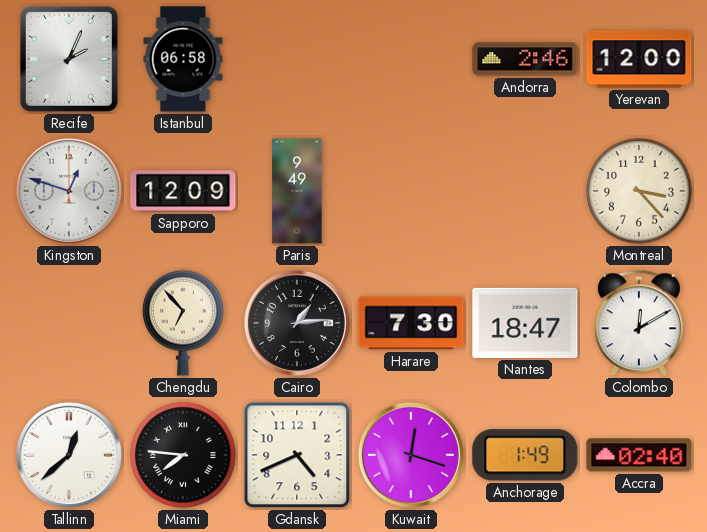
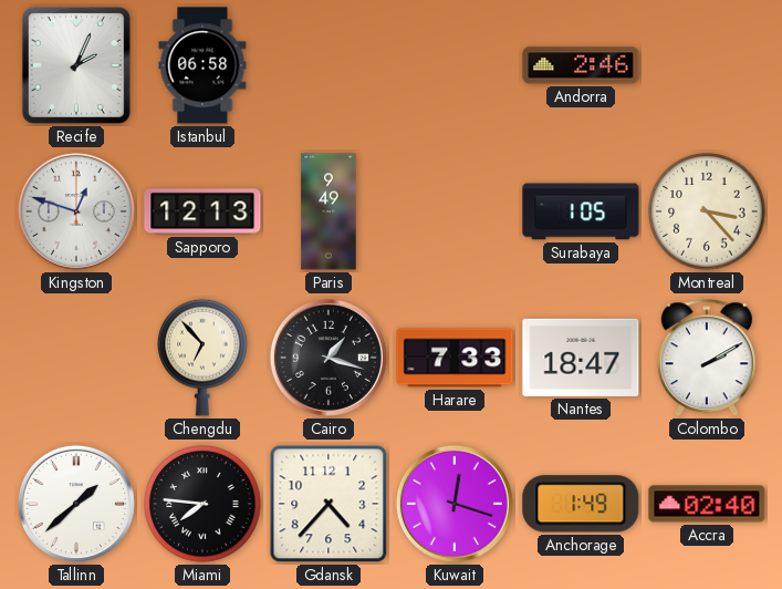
Yerevan: 12:00 -> none
Sapporo: 12:09 -> 12:13
Surabaya: none -> 1:05
Cairo: 1:14 -> 1:18
Harare: 7:30 -> 7:33
Colombo: 12:10 -> 2:10
Tallinn: 12:38 -> 1:38
Gdansk: 4:41 -> 4:37
